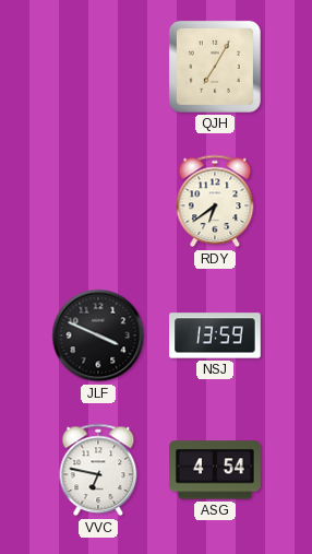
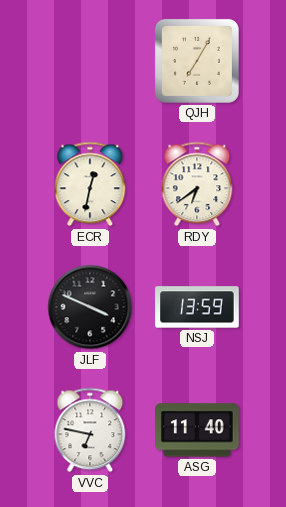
ECR: none -> 12:32
ASG: 4:54 -> 11:40
